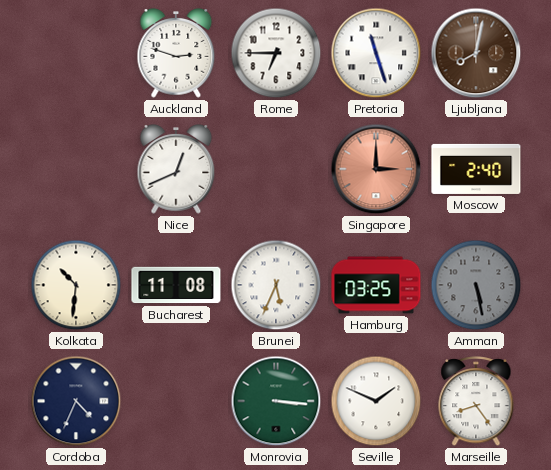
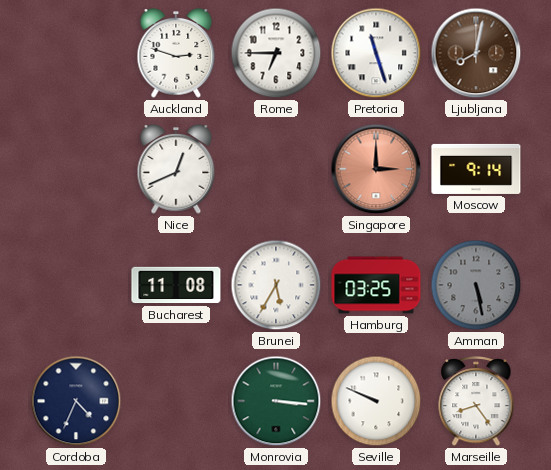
Moscow: 2:40 -> 9:14
Kolkata: 10:31 -> none
Brunei: 5:34 -> 5:35
Seville: 1:49 -> 9:49
